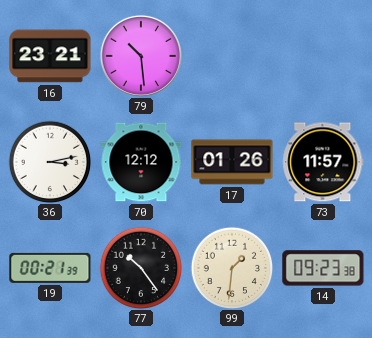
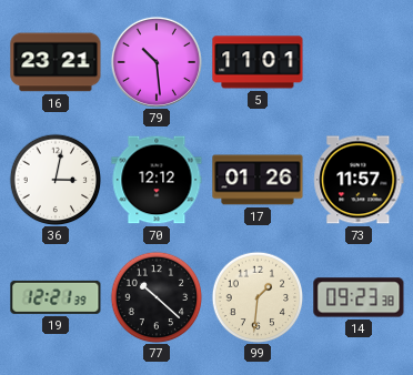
5: none -> 11:01
36: 3:13 -> 3:02
19: 00:21 -> 12:21
77: 10:24 -> 10:22
